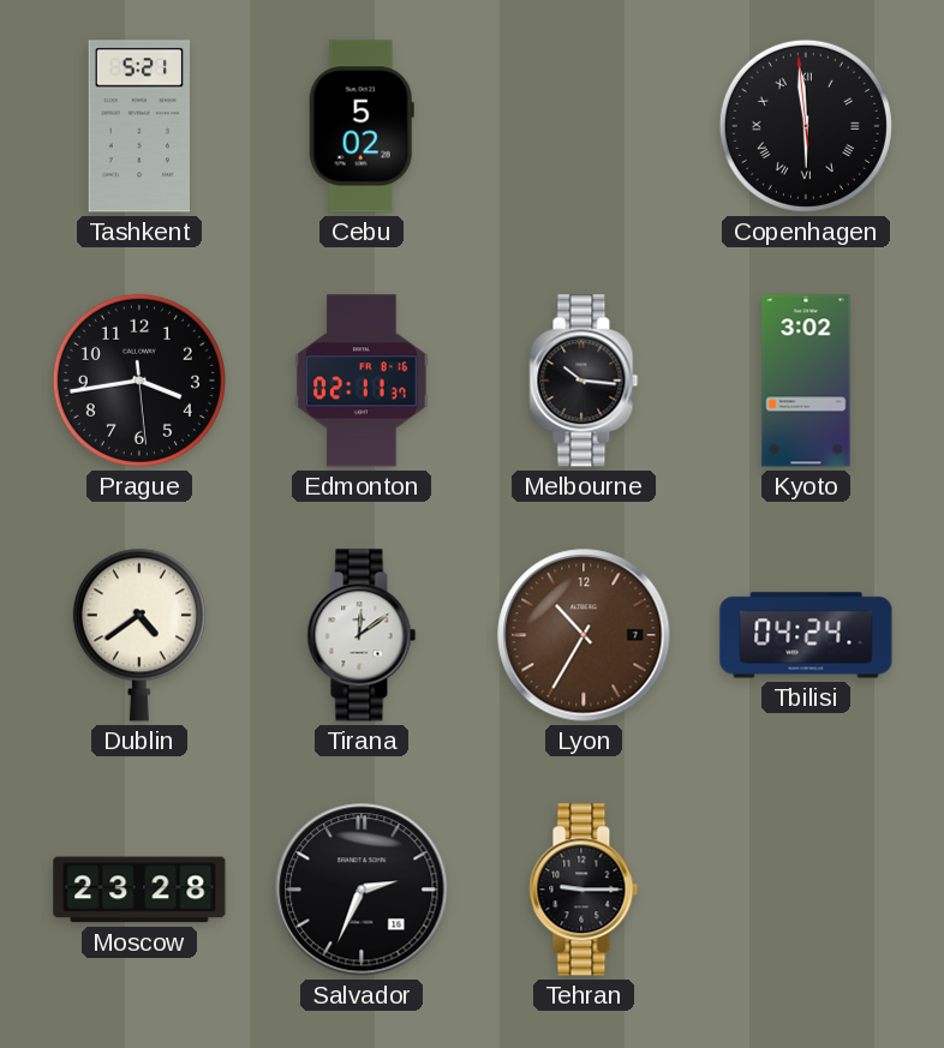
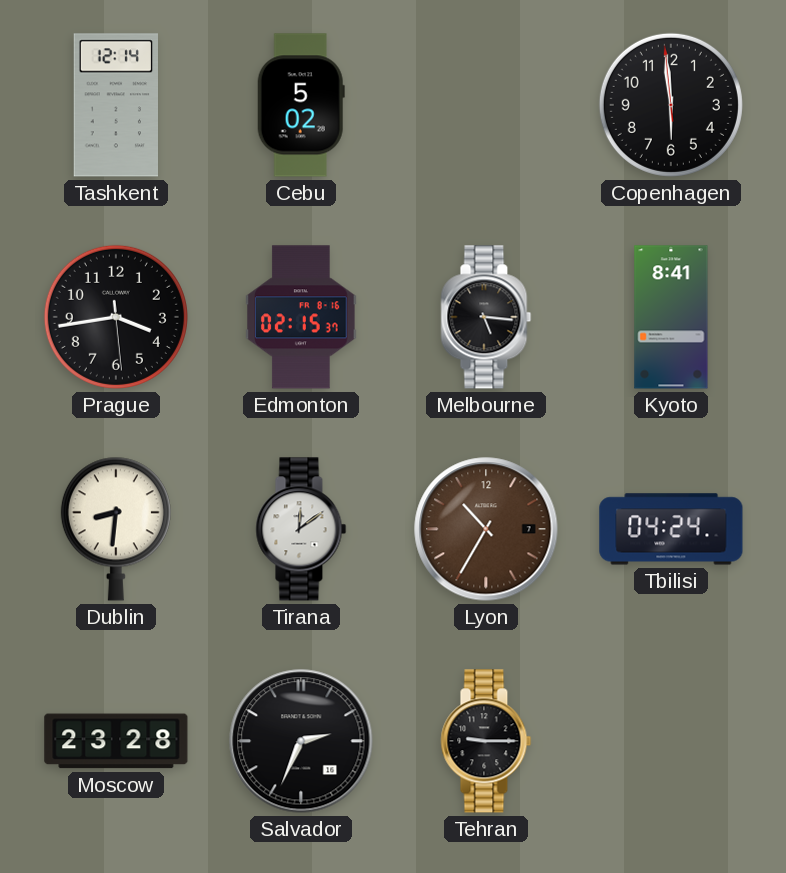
Tashkent: 5:21 -> 12:14
Copenhagen numerals: Roman -> Arabic
Edmonton: 02:11 -> 02:15
Melbourne: 10:16 -> 5:16
Kyoto: 3:02 -> 8:41
Dublin: 4:39 -> 8:31
